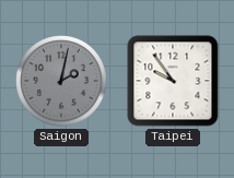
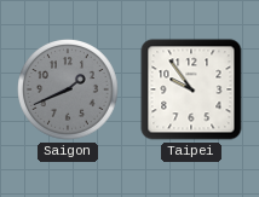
Saigon: 2:02 -> 1:41
